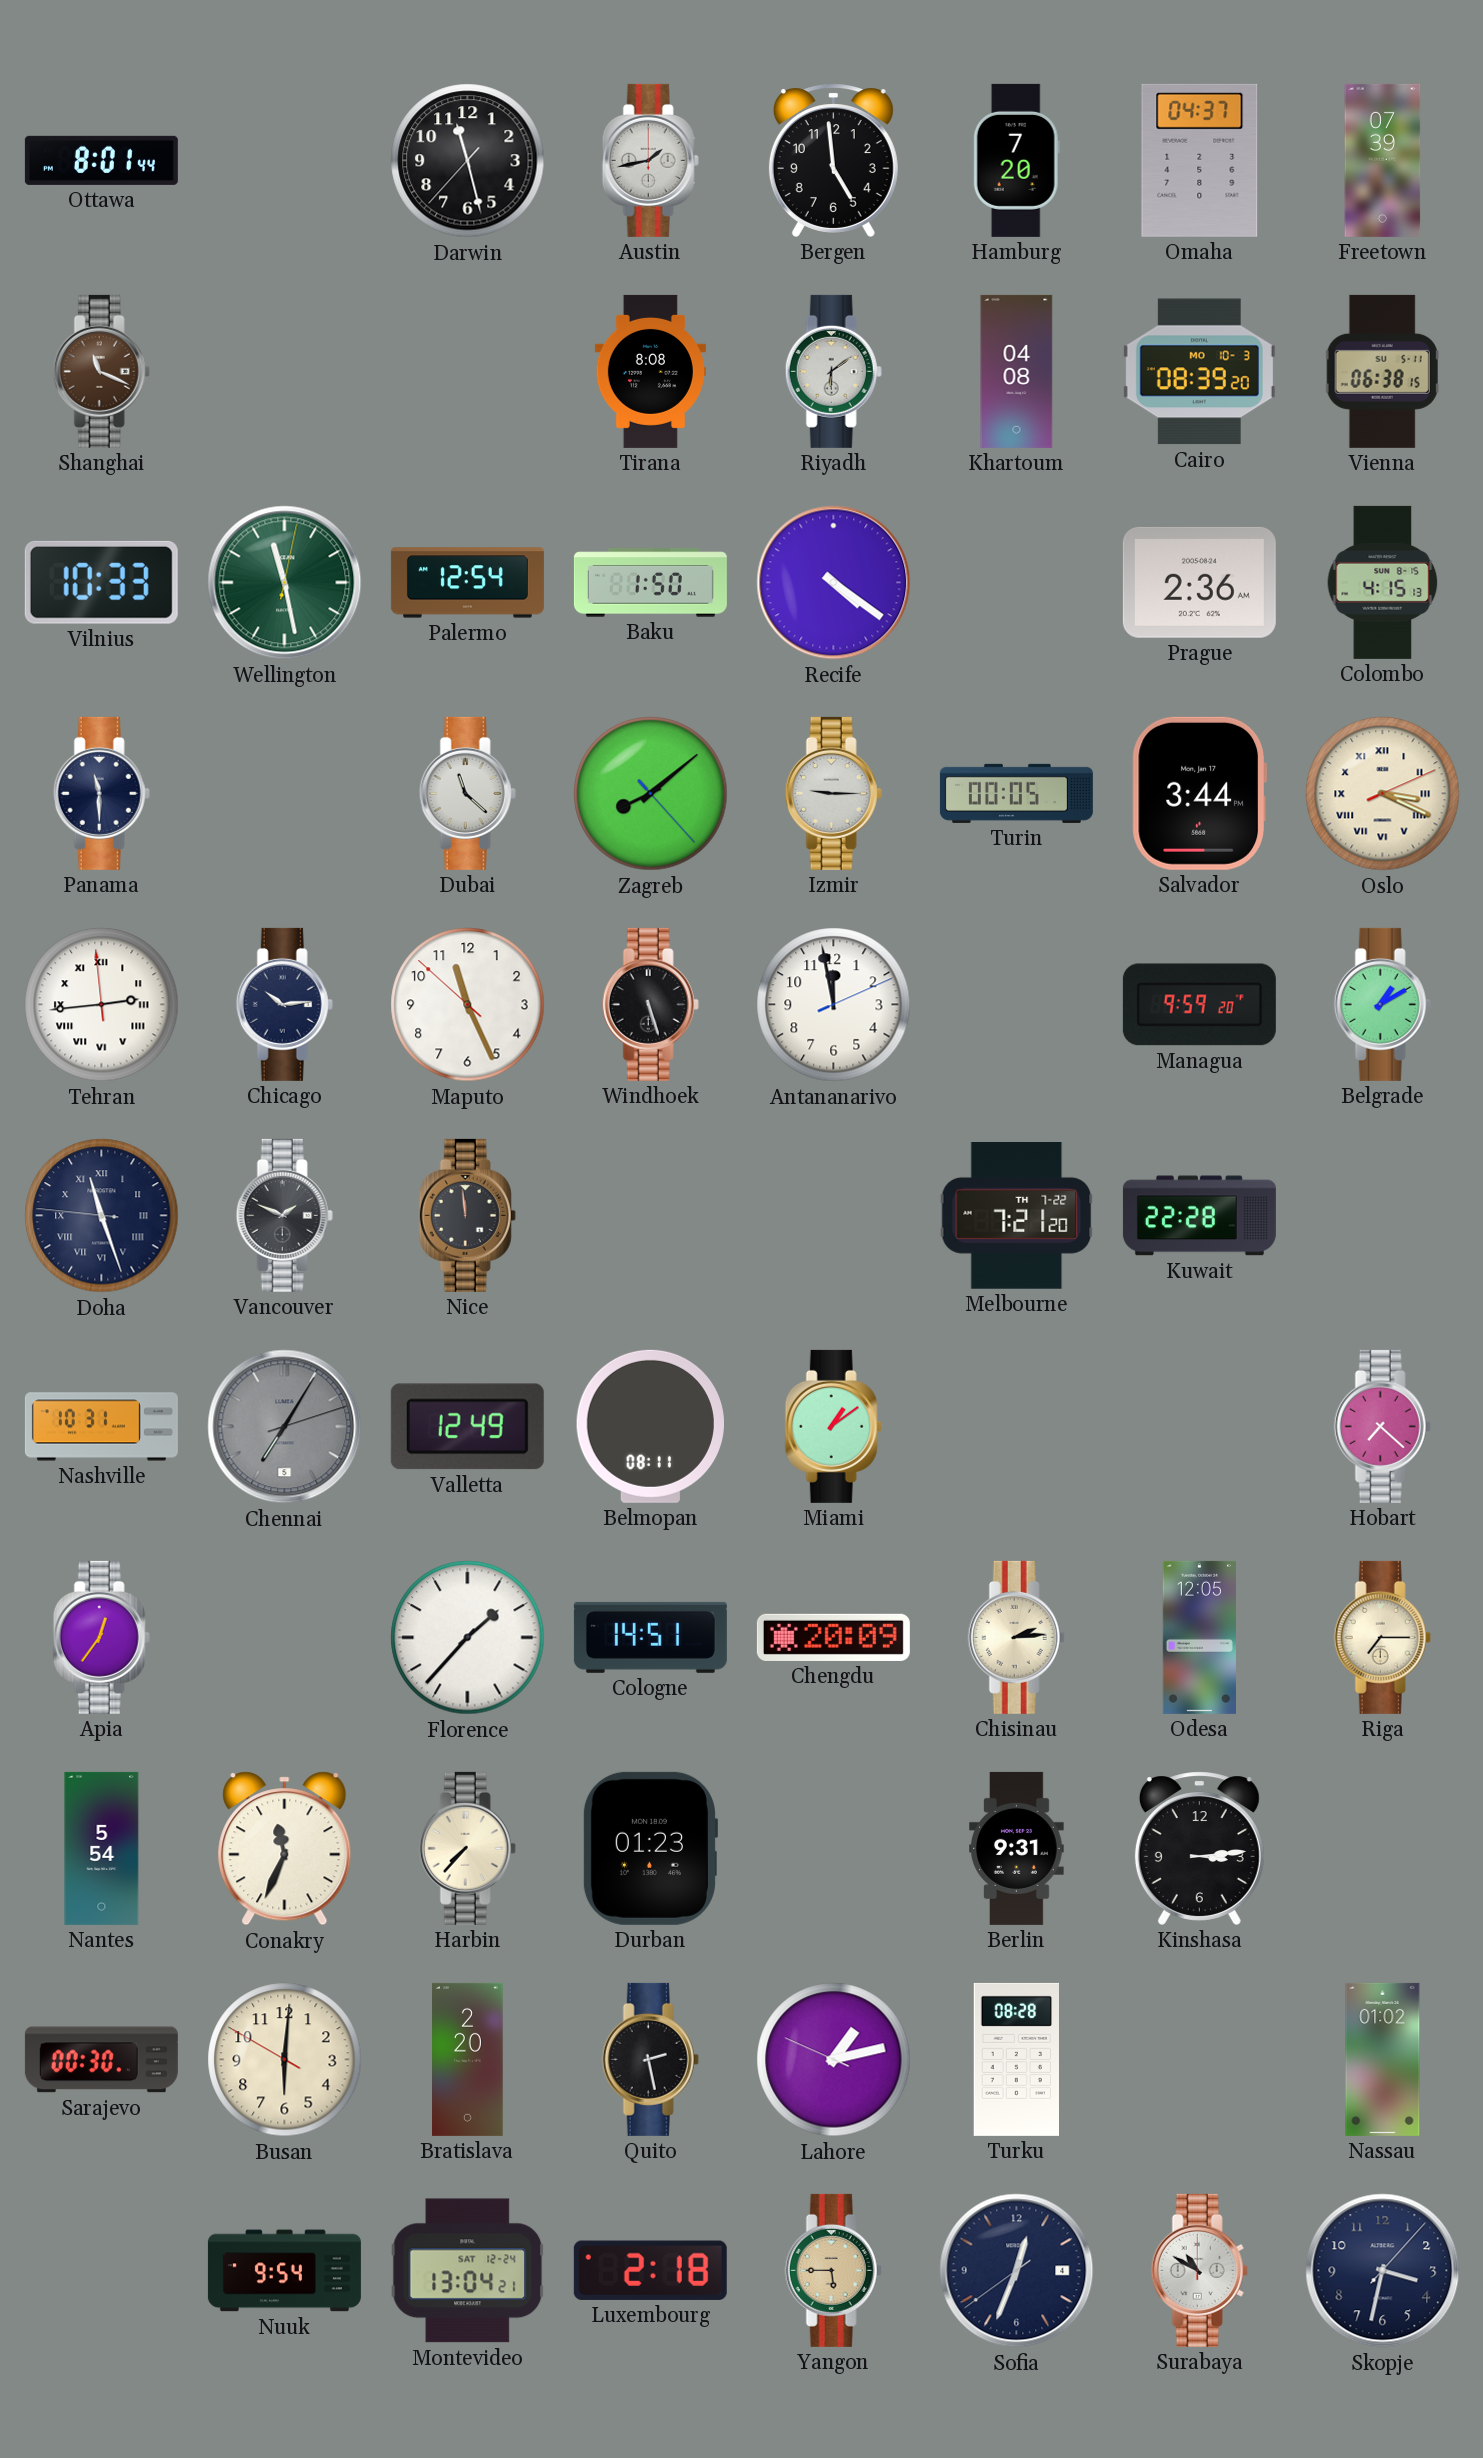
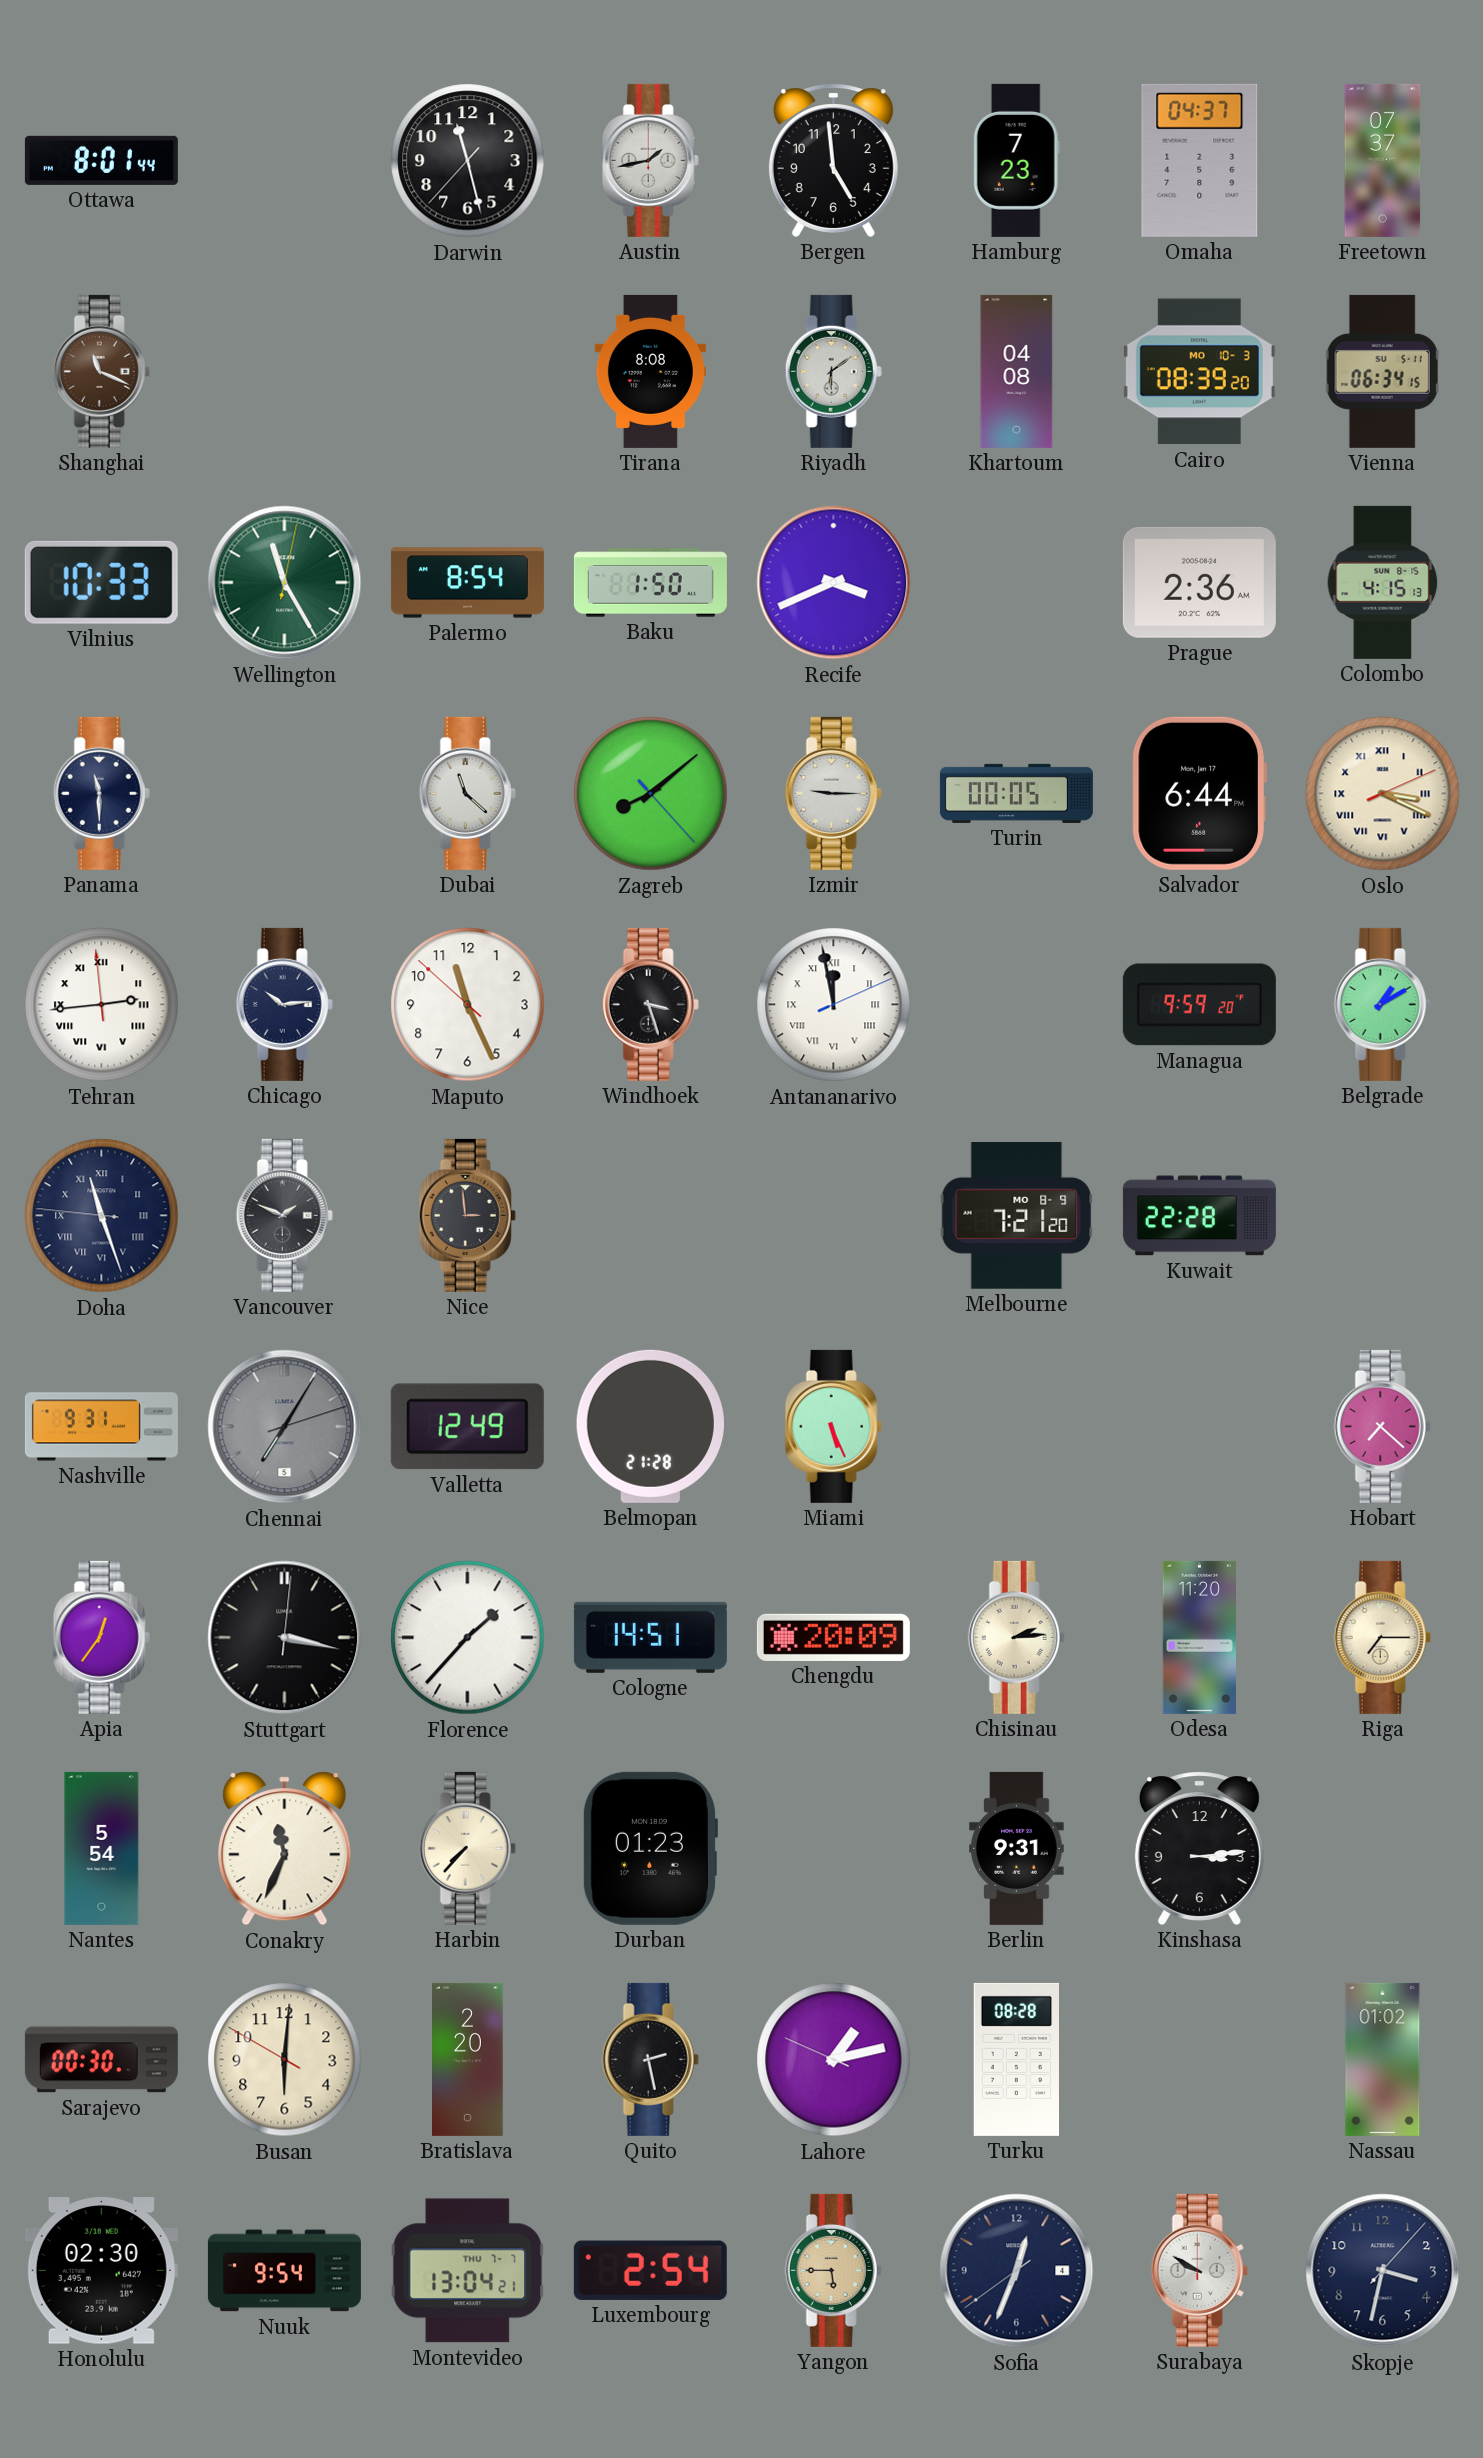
Hamburg: 7:20 -> 7:23
Freetown: 07:39 -> 07:37
Vienna: 06:38 -> 06:34
Wellington: 11:28 -> 11:25
Palermo: 12:54 -> 8:54
Recife: 4:21 -> 3:41
Salvador: 3:44 -> 6:44
Windhoek: 5:27 -> 3:27
Antananarivo numerals: Arabic -> Roman
Nice: 11:59 -> 2:59
Melbourne date: TH 7-22 -> MO 8-9
Nashville: 10:31 -> 9:31
Belmopan: 08:11 -> 21:28
Miami: 1:09 -> 5:26
Stuttgart: none -> 3:17
Odesa: 12:05 -> 11:20
Honolulu: none -> 02:30
Montevideo date: SAT 12-24 -> THU 7-7
Luxembourg: 2:18 -> 2:54
Surabaya: 10:50 -> 9:50
